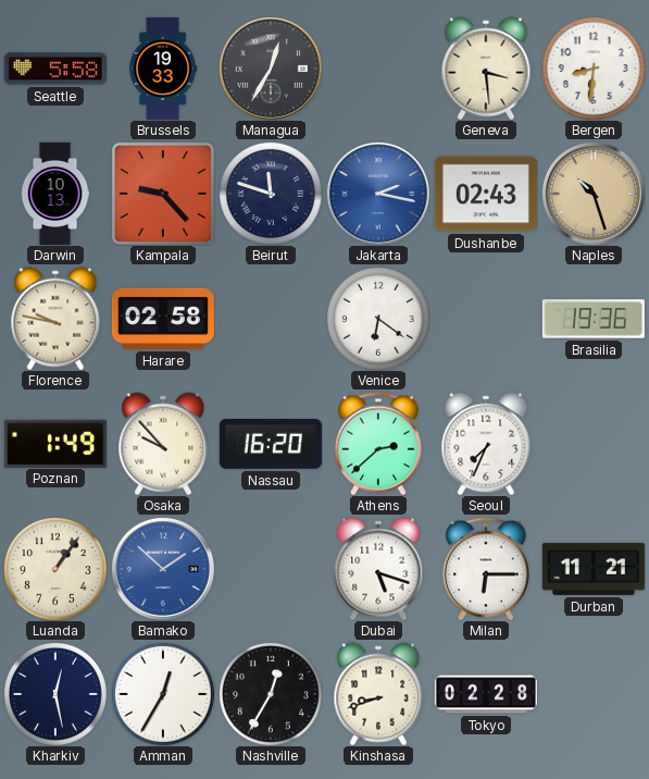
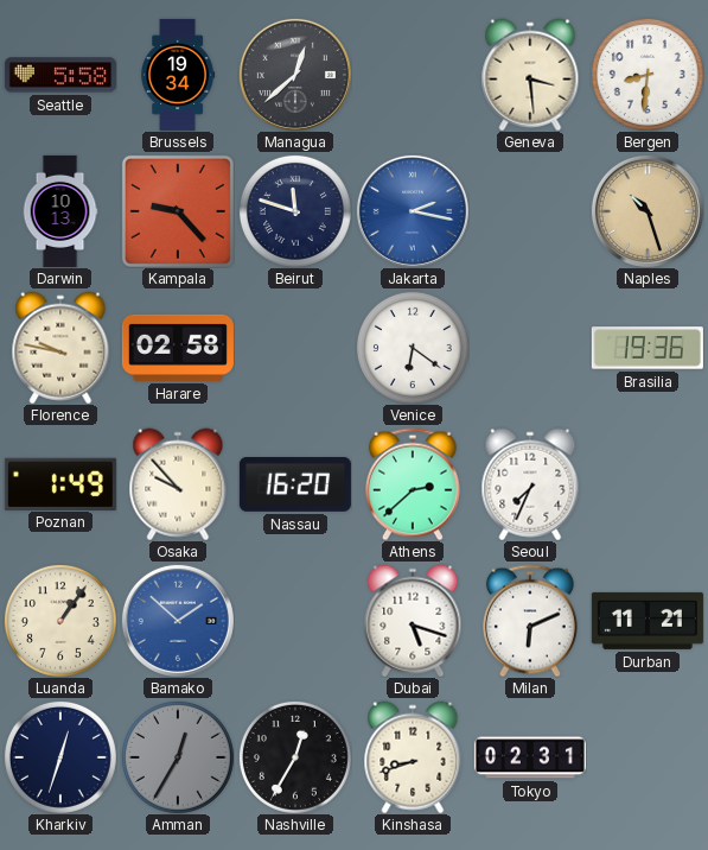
Brussels: 19:33 -> 19:34
Managua: 12:35 -> 12:38
Dushanbe: 02:43 -> none
Milan: 6:15 -> 6:11
Kharkiv: 12:28 -> 12:33
Amman dial: white -> grey
Tokyo: 02:28 -> 02:31
